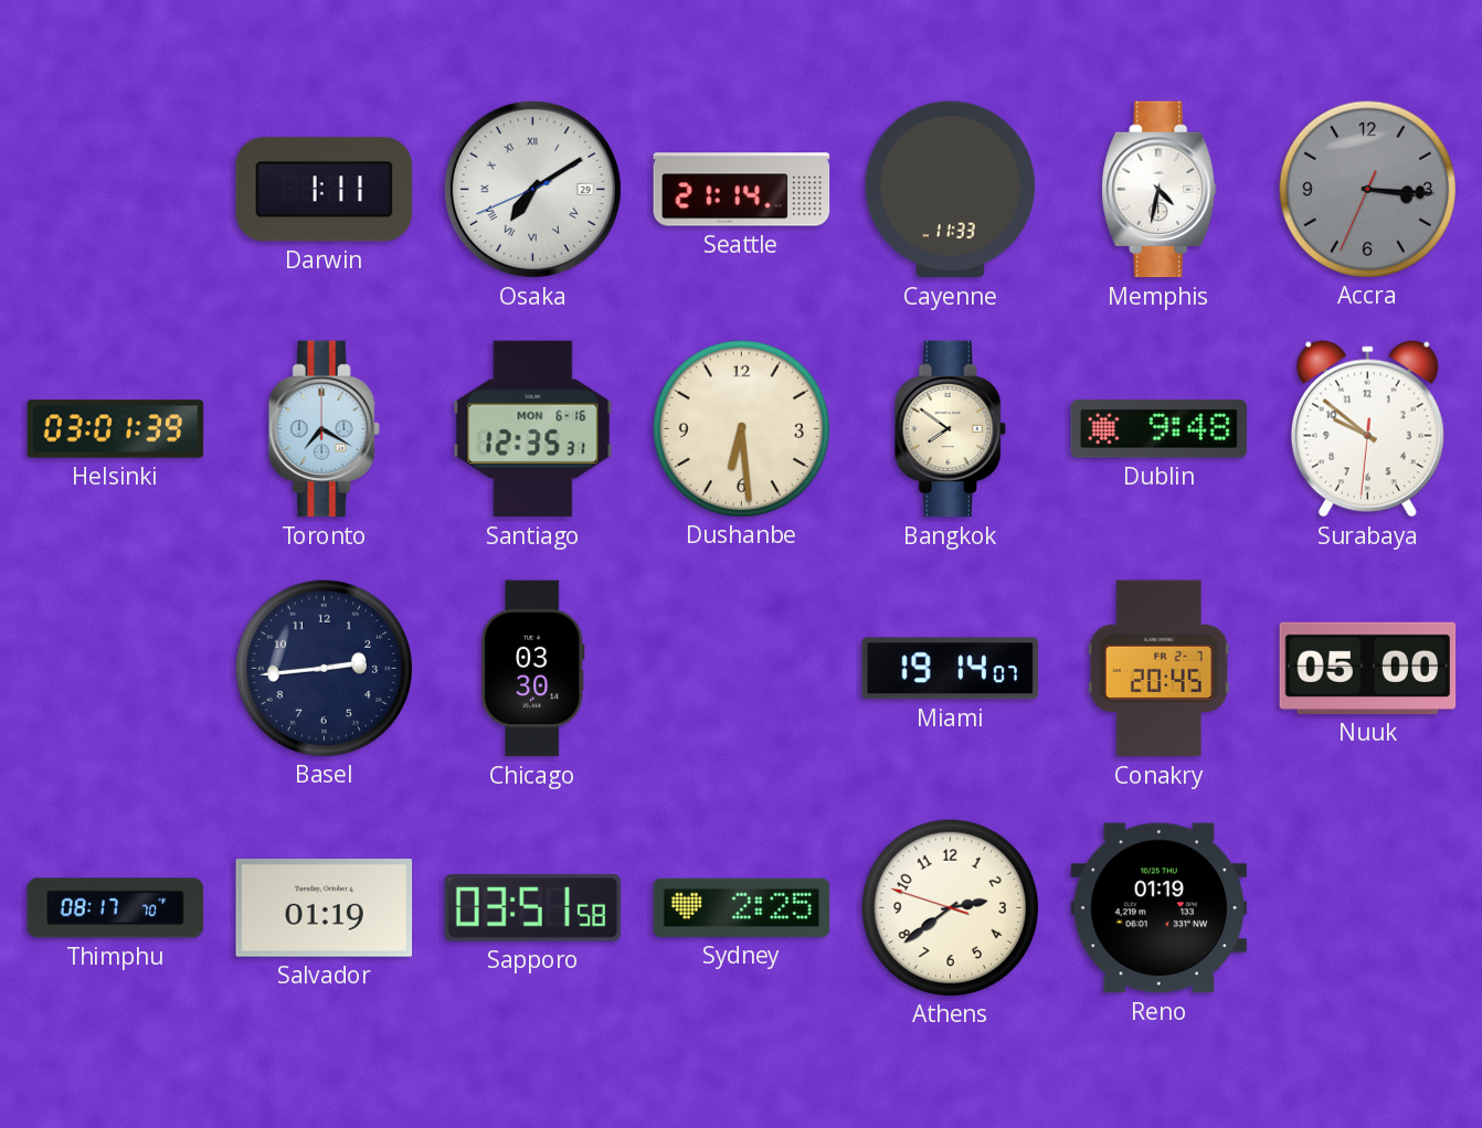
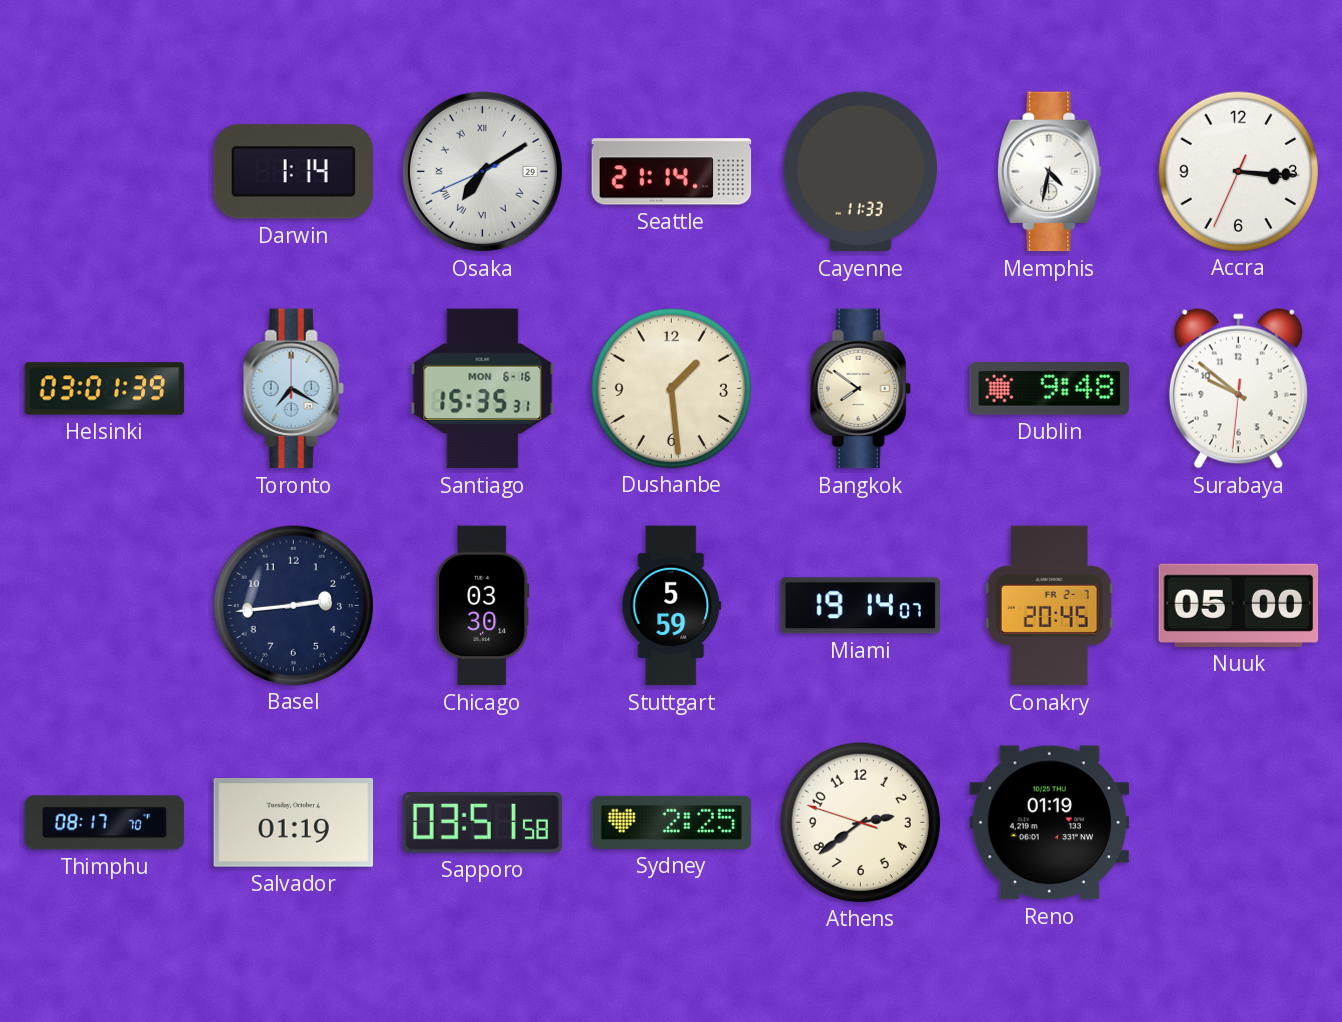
Darwin: 1:11 -> 1:14
Accra dial: grey -> white
Santiago: 12:35 -> 15:35
Dushanbe: 6:29 -> 1:29
Stuttgart: none -> 5:59
